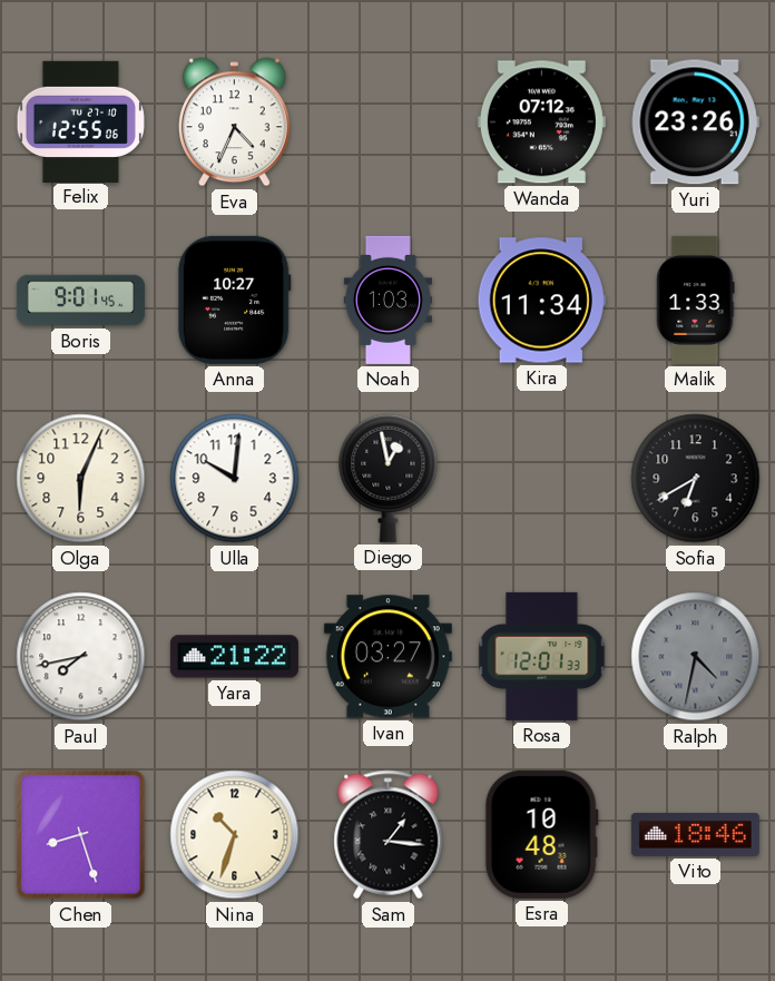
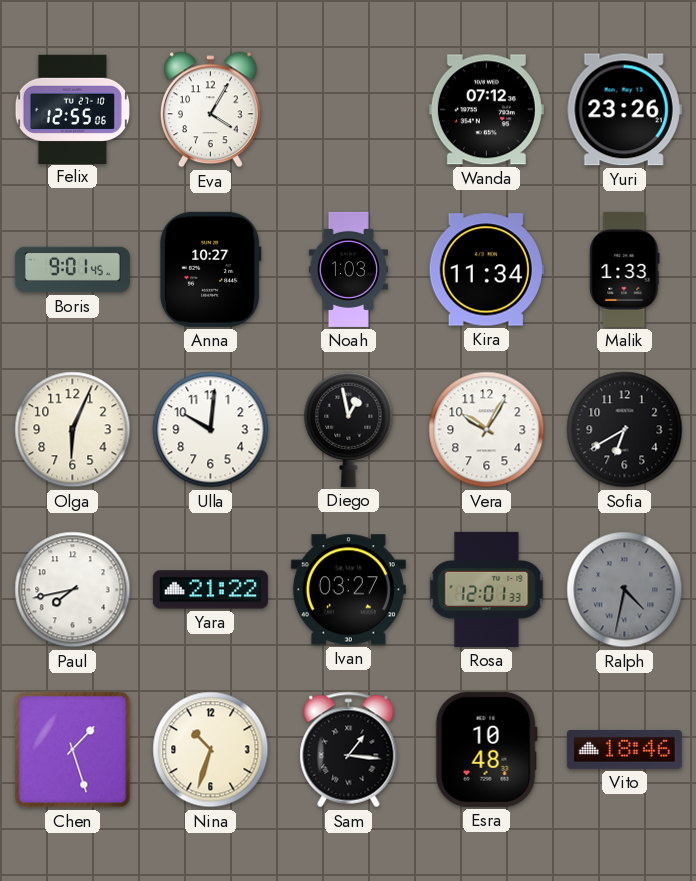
Eva: 4:34 -> 4:05
Vera: none -> 10:05
Chen: 8:27 -> 1:27
